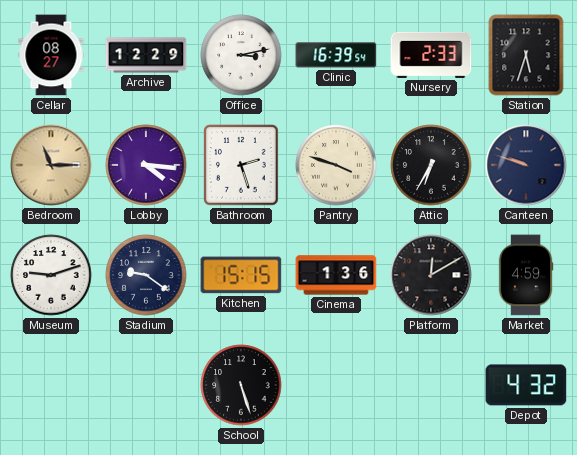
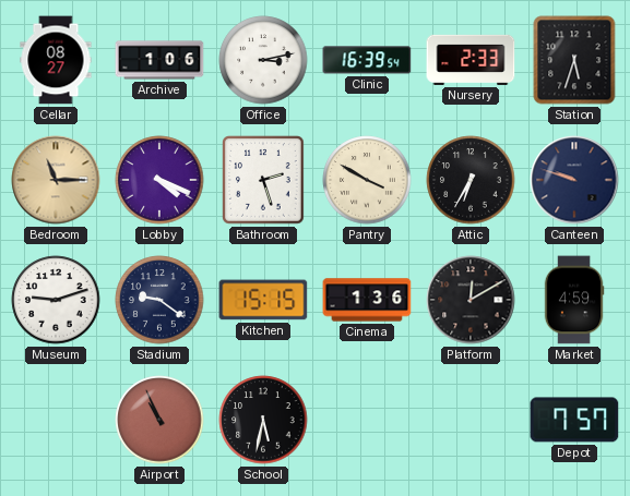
Archive: 12:29 -> 1:06
Lobby: 4:16 -> 4:19
Pantry: 3:48 -> 3:50
Airport: none -> 10:56
School: 5:27 -> 5:32
Depot: 4:32 -> 7:57
